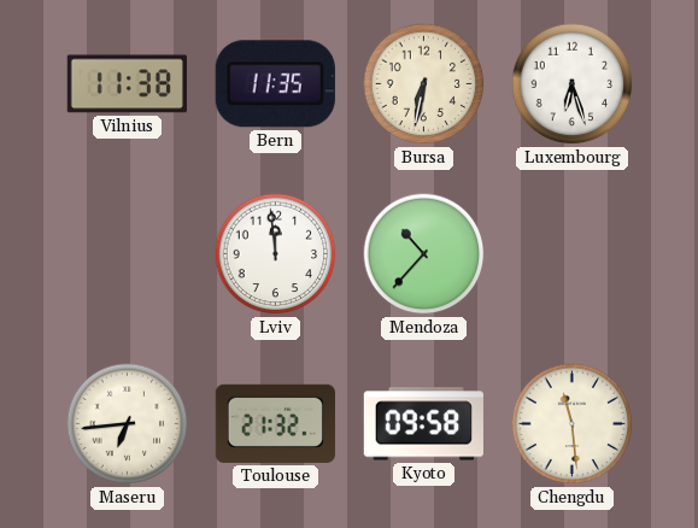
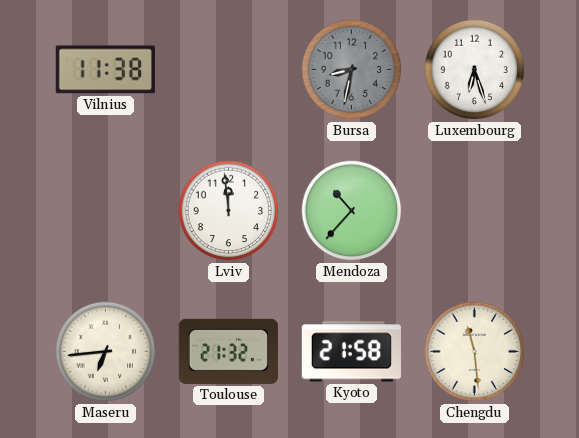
Bern: 11:35 -> none
Bursa: 6:32 -> 8:32
Bursa dial: cream -> grey
Kyoto: 09:58 -> 21:58
